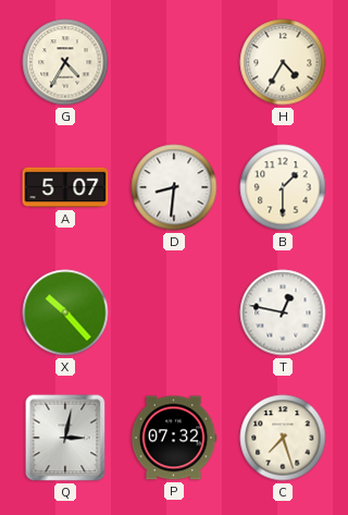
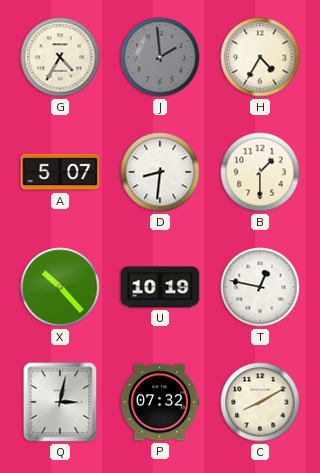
J: none -> 1:59
U: none -> 10:19
C: 7:27 -> 8:10
